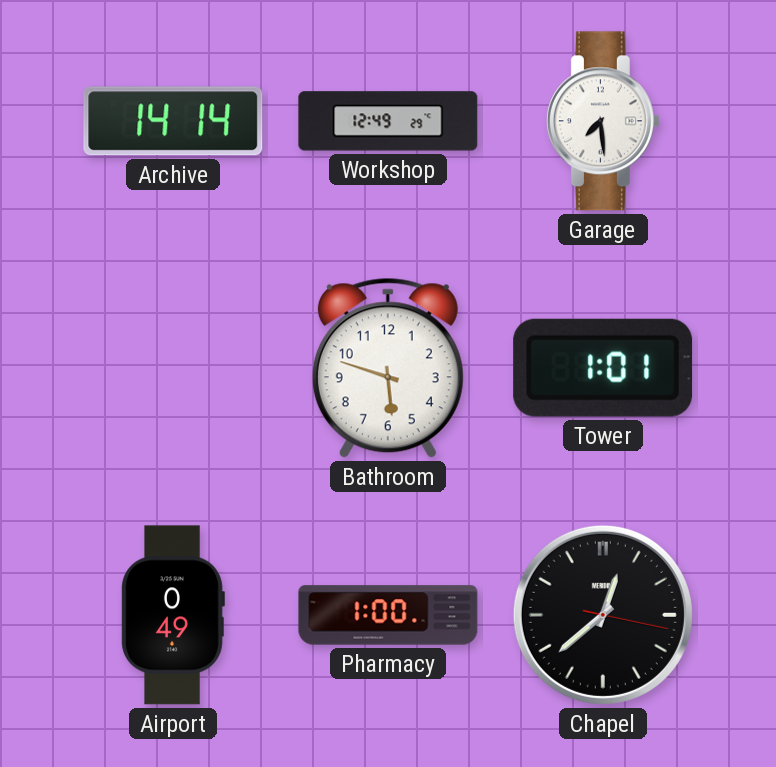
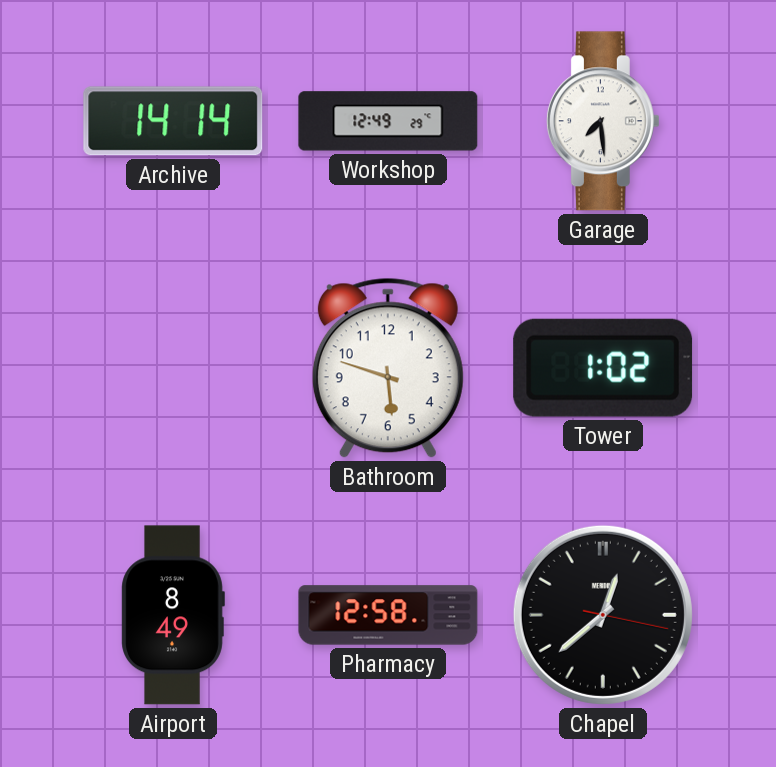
Tower: 1:01 -> 1:02
Airport: 0:49 -> 8:49
Pharmacy: 1:00 -> 12:58
